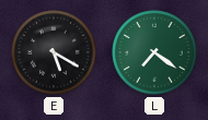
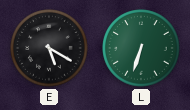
L: 7:21 -> 6:33
